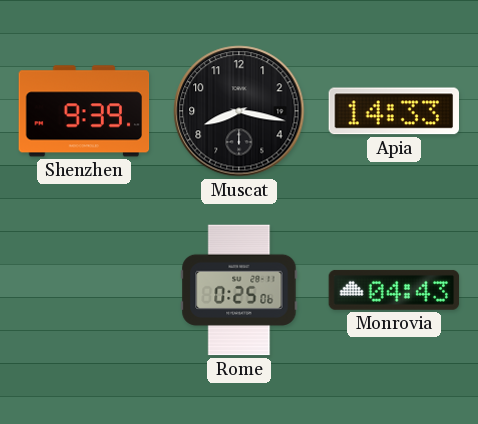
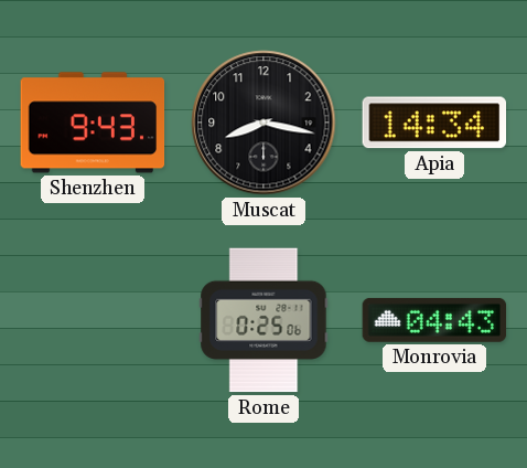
Shenzhen: 9:39 -> 9:43
Apia: 14:33 -> 14:34
